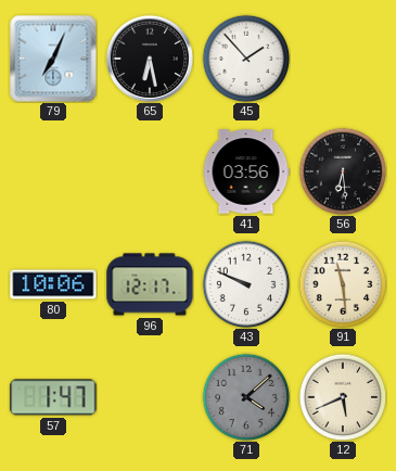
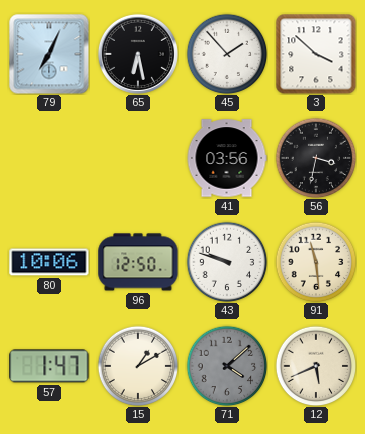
3: none -> 3:52
56: 6:29 -> 3:32
96: 12:17 -> 12:50
43: 9:49 -> 9:48
15: none -> 1:10
